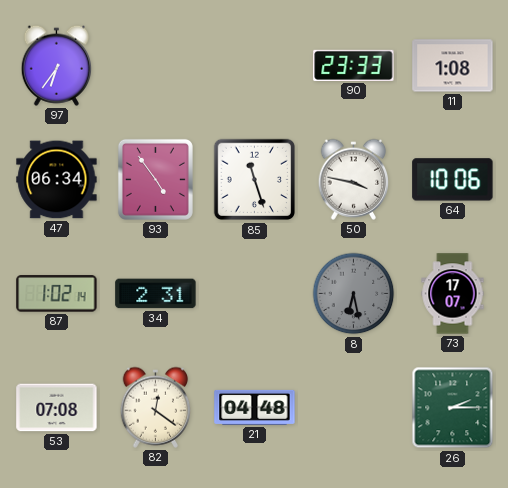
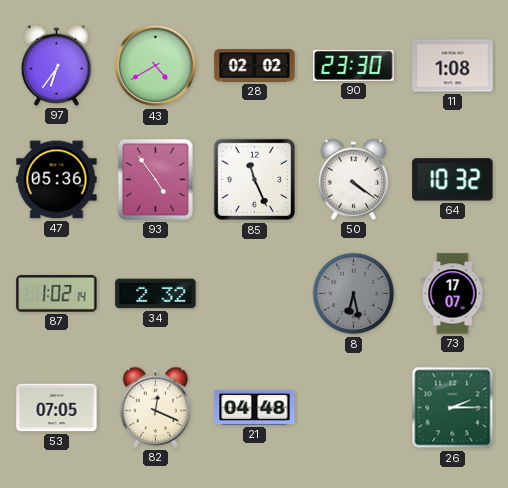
43: none -> 4:40
28: none -> 02:02
90: 23:33 -> 23:30
47: 06:34 -> 05:36
85: 11:27 -> 11:26
50: 3:47 -> 4:21
64: 10:06 -> 10:32
34: 2:31 -> 2:32
53: 07:08 -> 07:05
82: 12:21 -> 12:19
